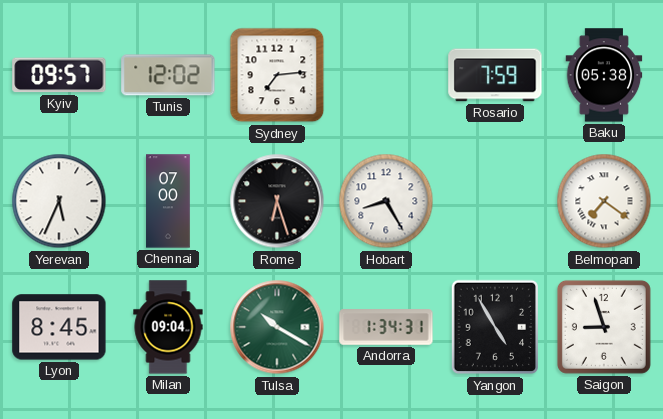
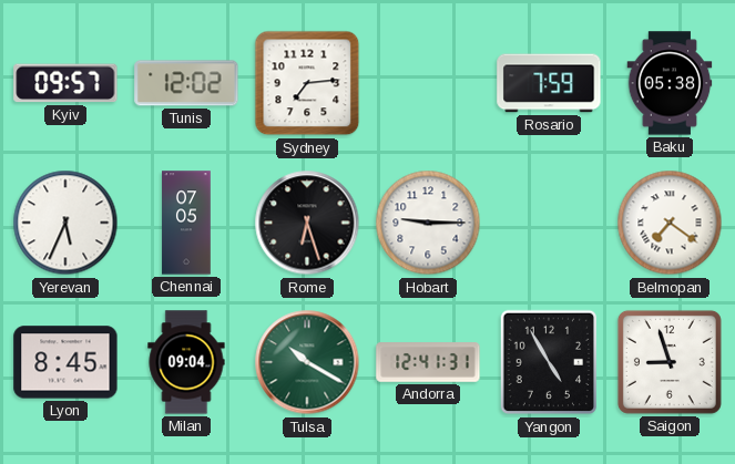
Chennai: 07:00 -> 07:05
Hobart: 8:25 -> 9:15
Andorra: 1:34 -> 12:41
